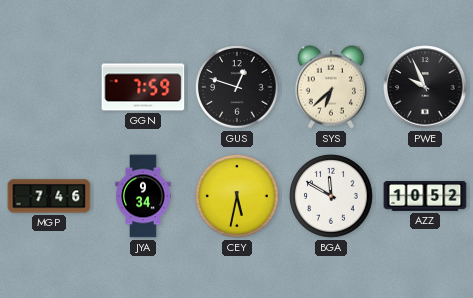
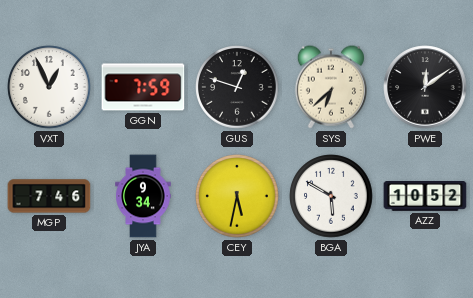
VXT: none -> 12:56
PWE: 9:56 -> 12:09
BGA: 11:50 -> 5:50
